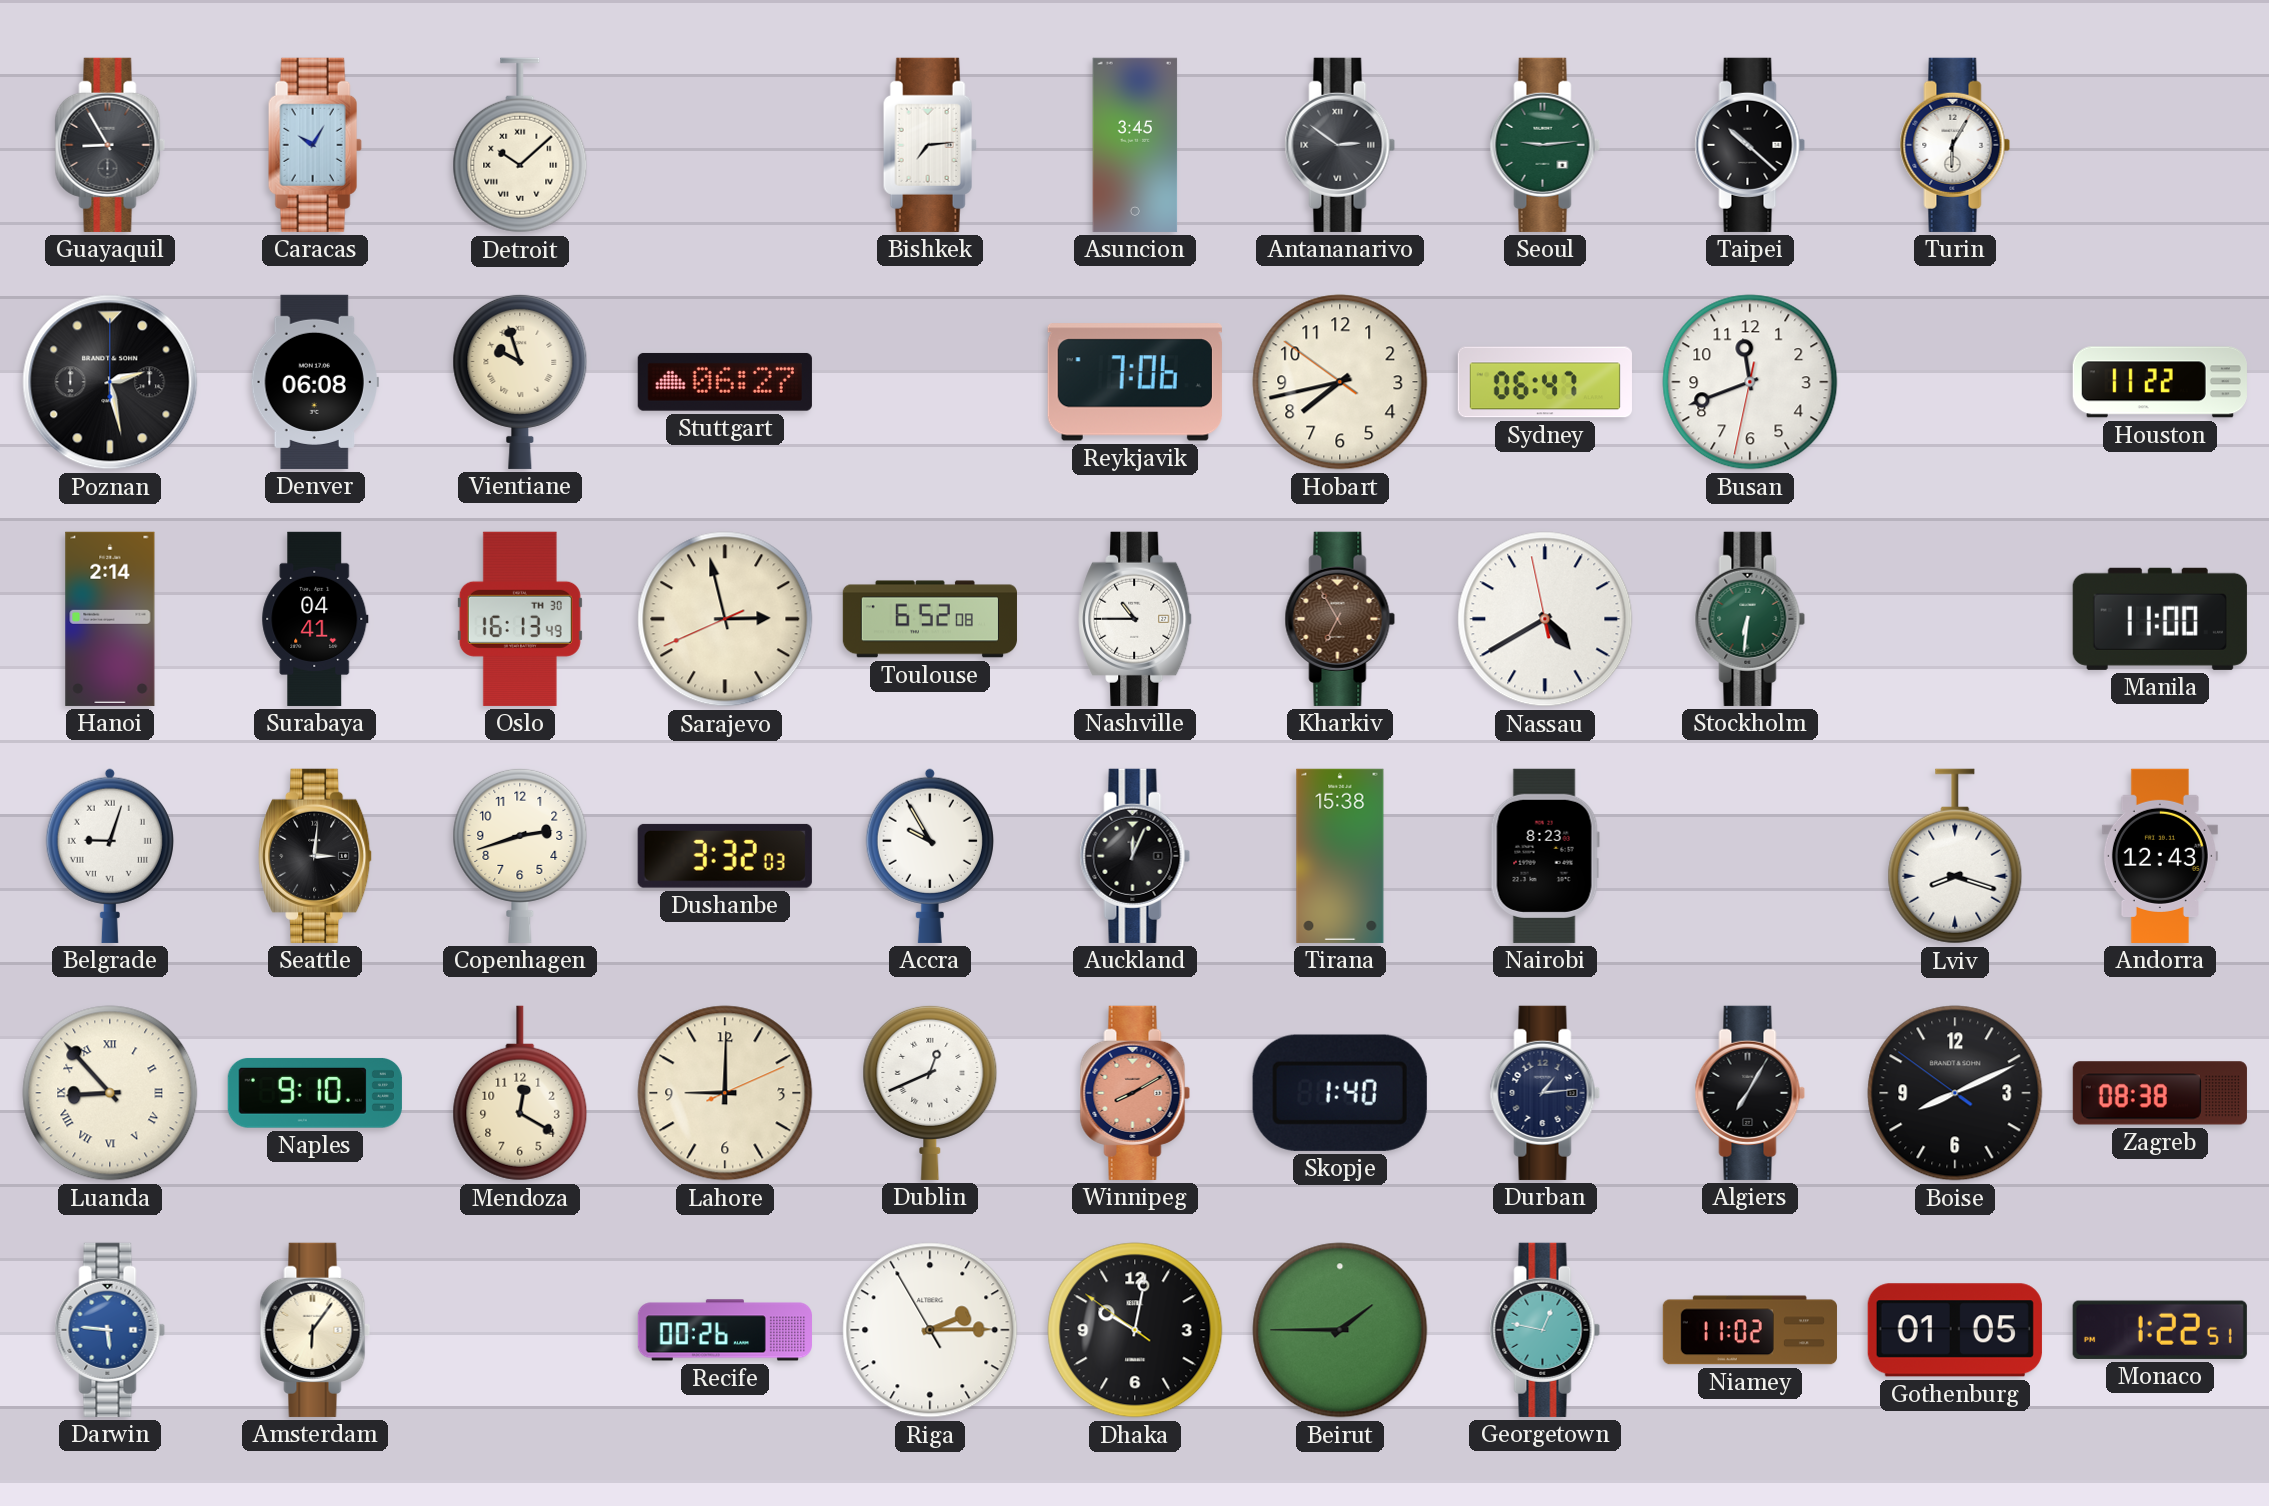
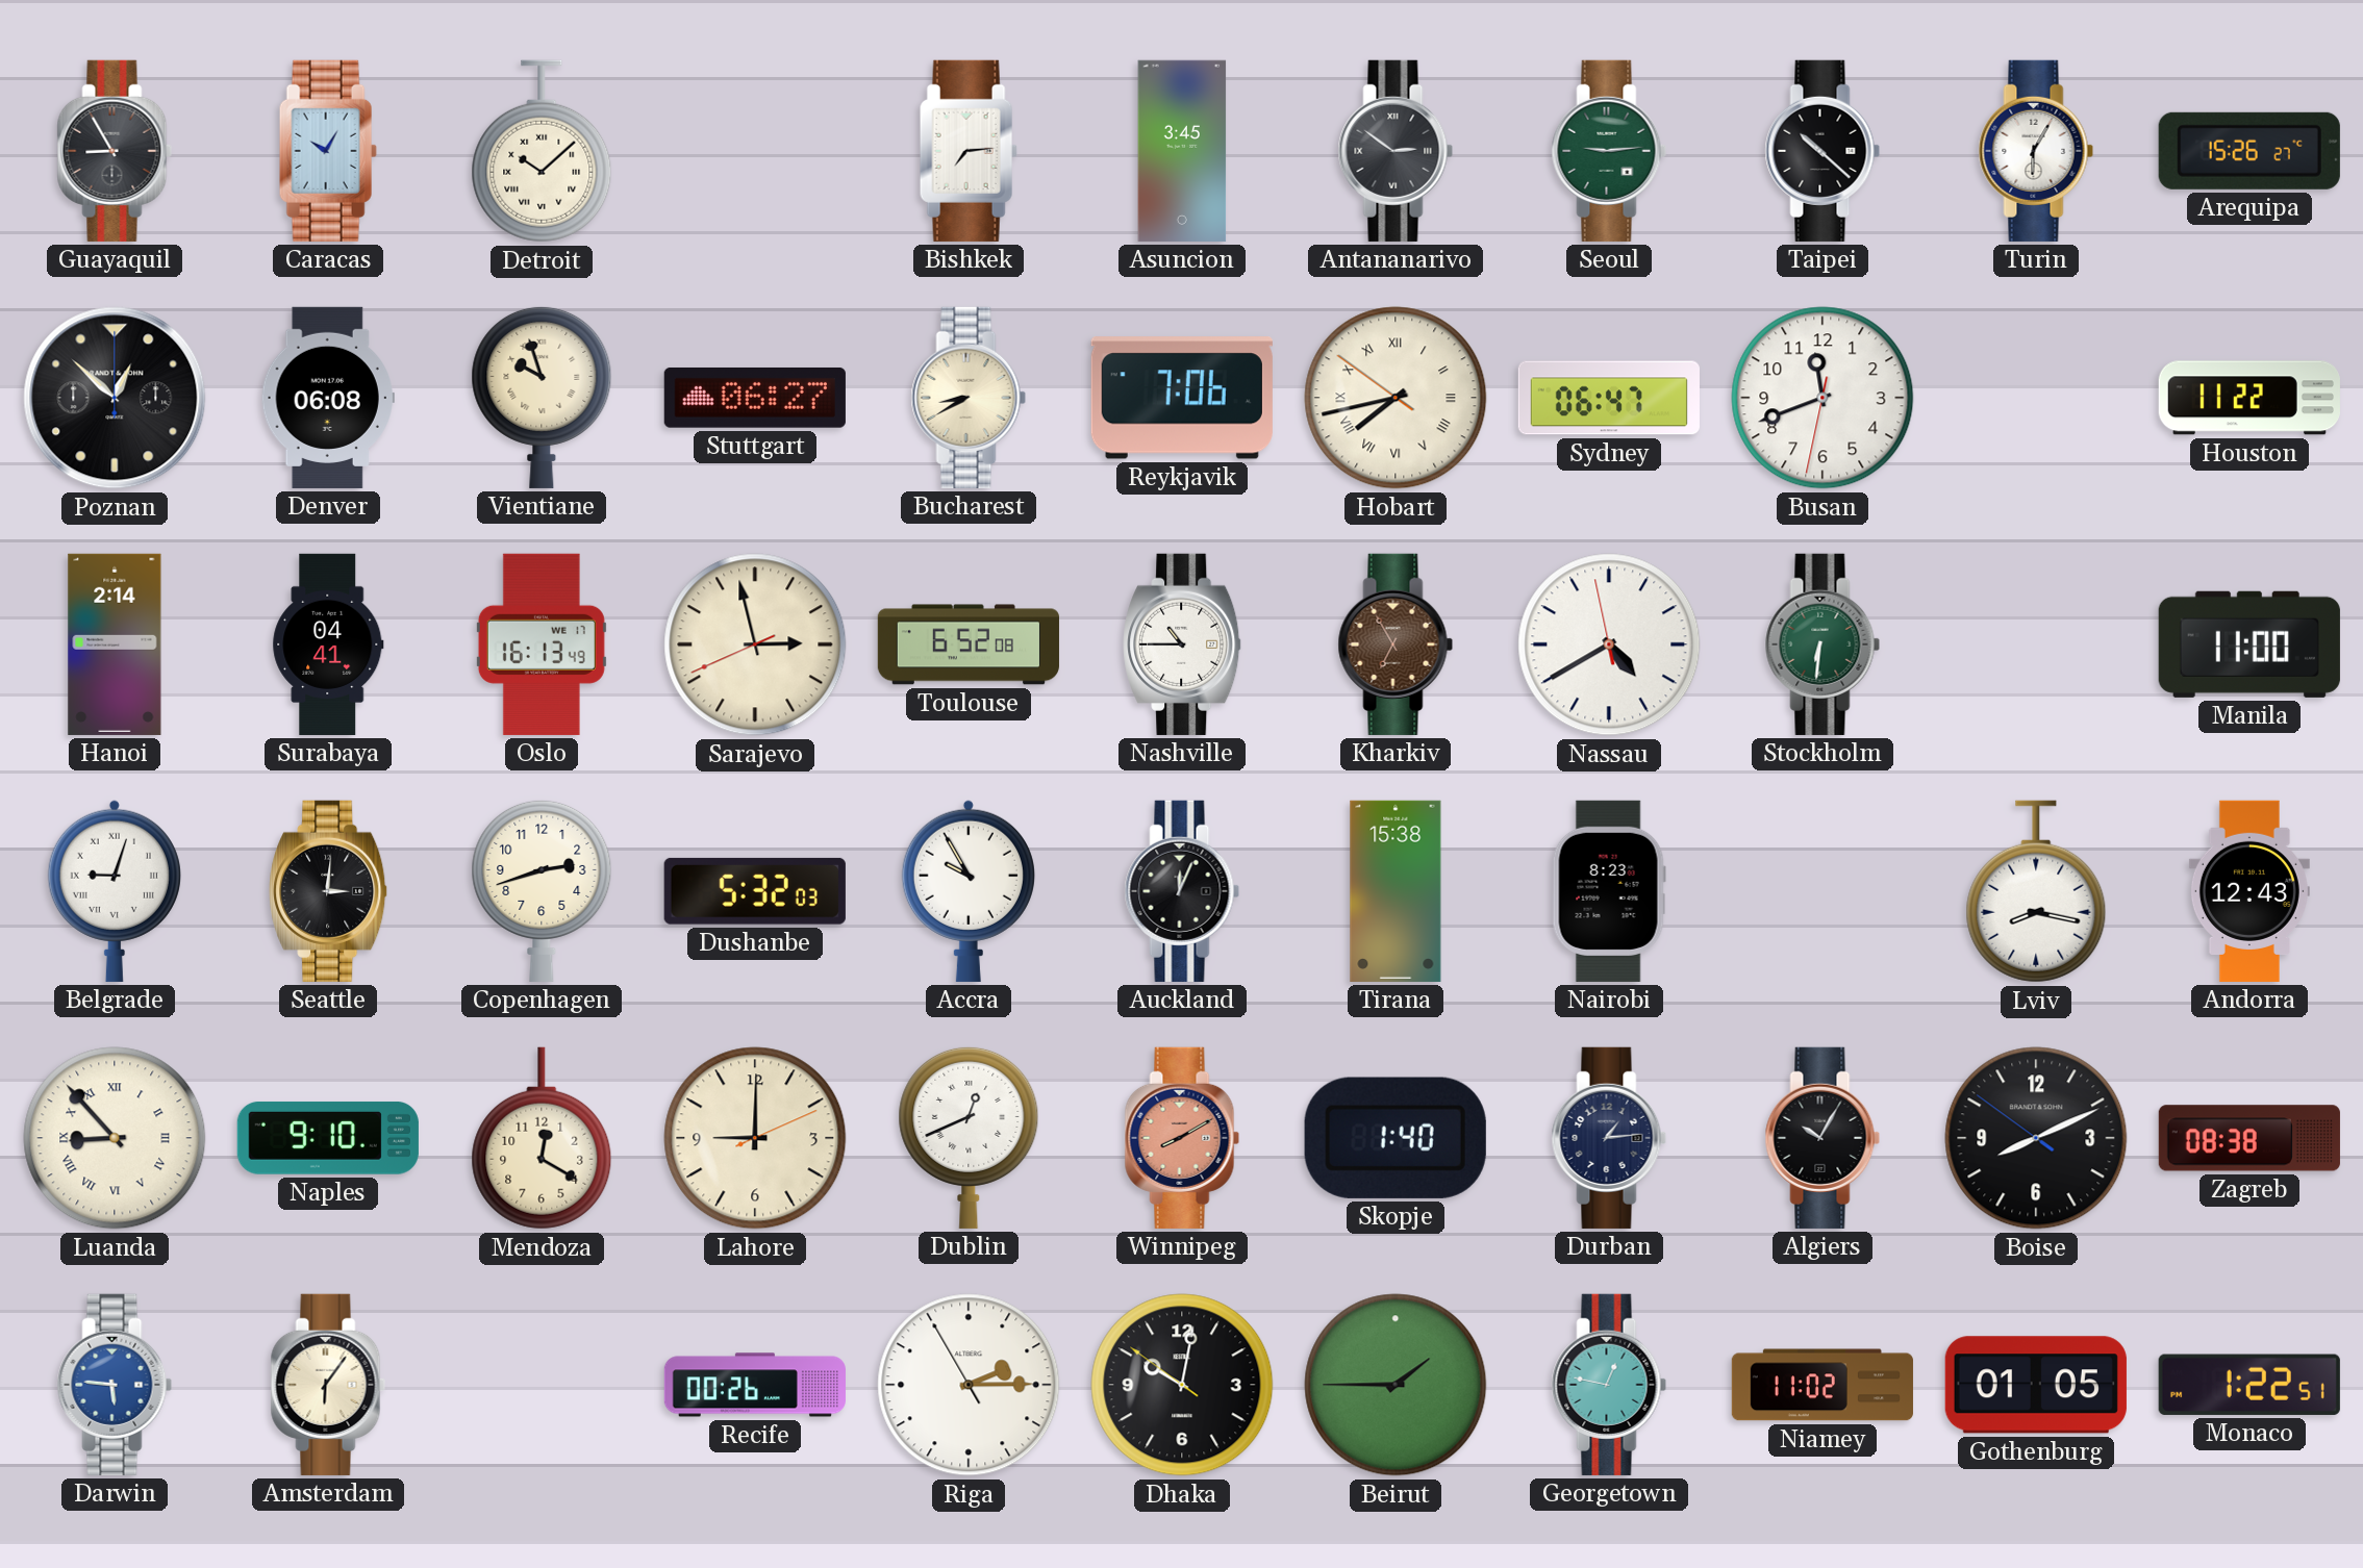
Arequipa: none -> 15:26
Poznan: 2:28 -> 12:52
Bucharest: none -> 8:40
Hobart numerals: Arabic -> Roman
Oslo date: TH 30 -> WE 17
Dushanbe: 3:32 -> 5:32
Lviv: 8:18 -> 8:17
Algiers: 7:05 -> 10:05
